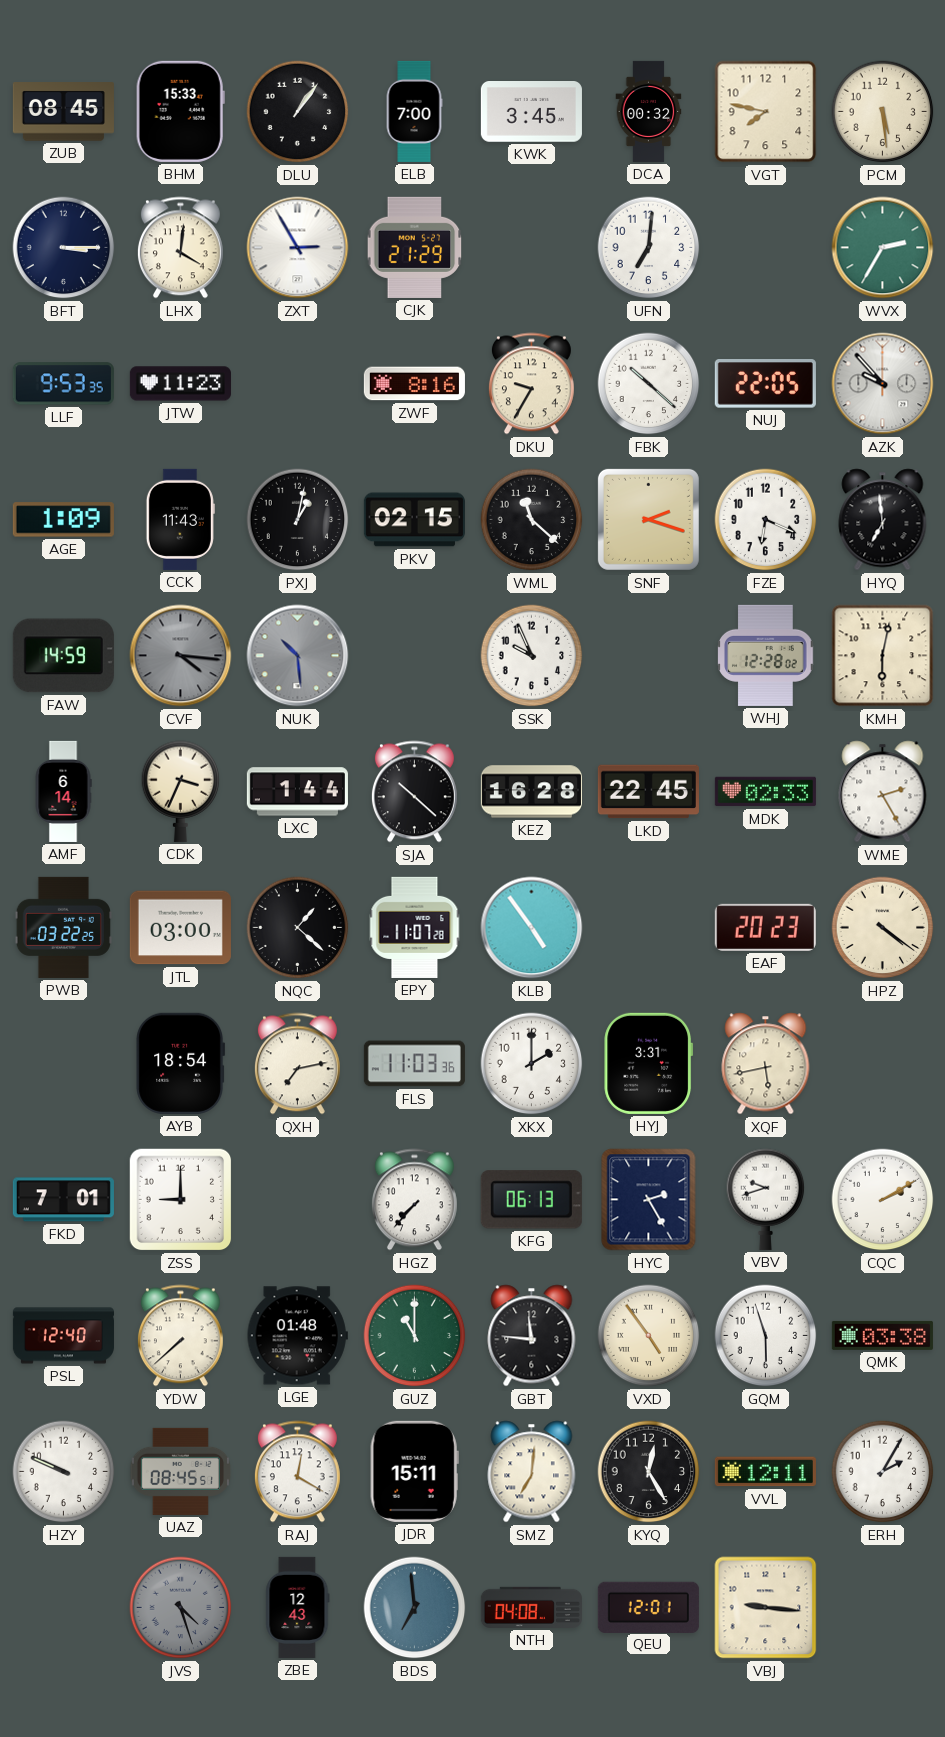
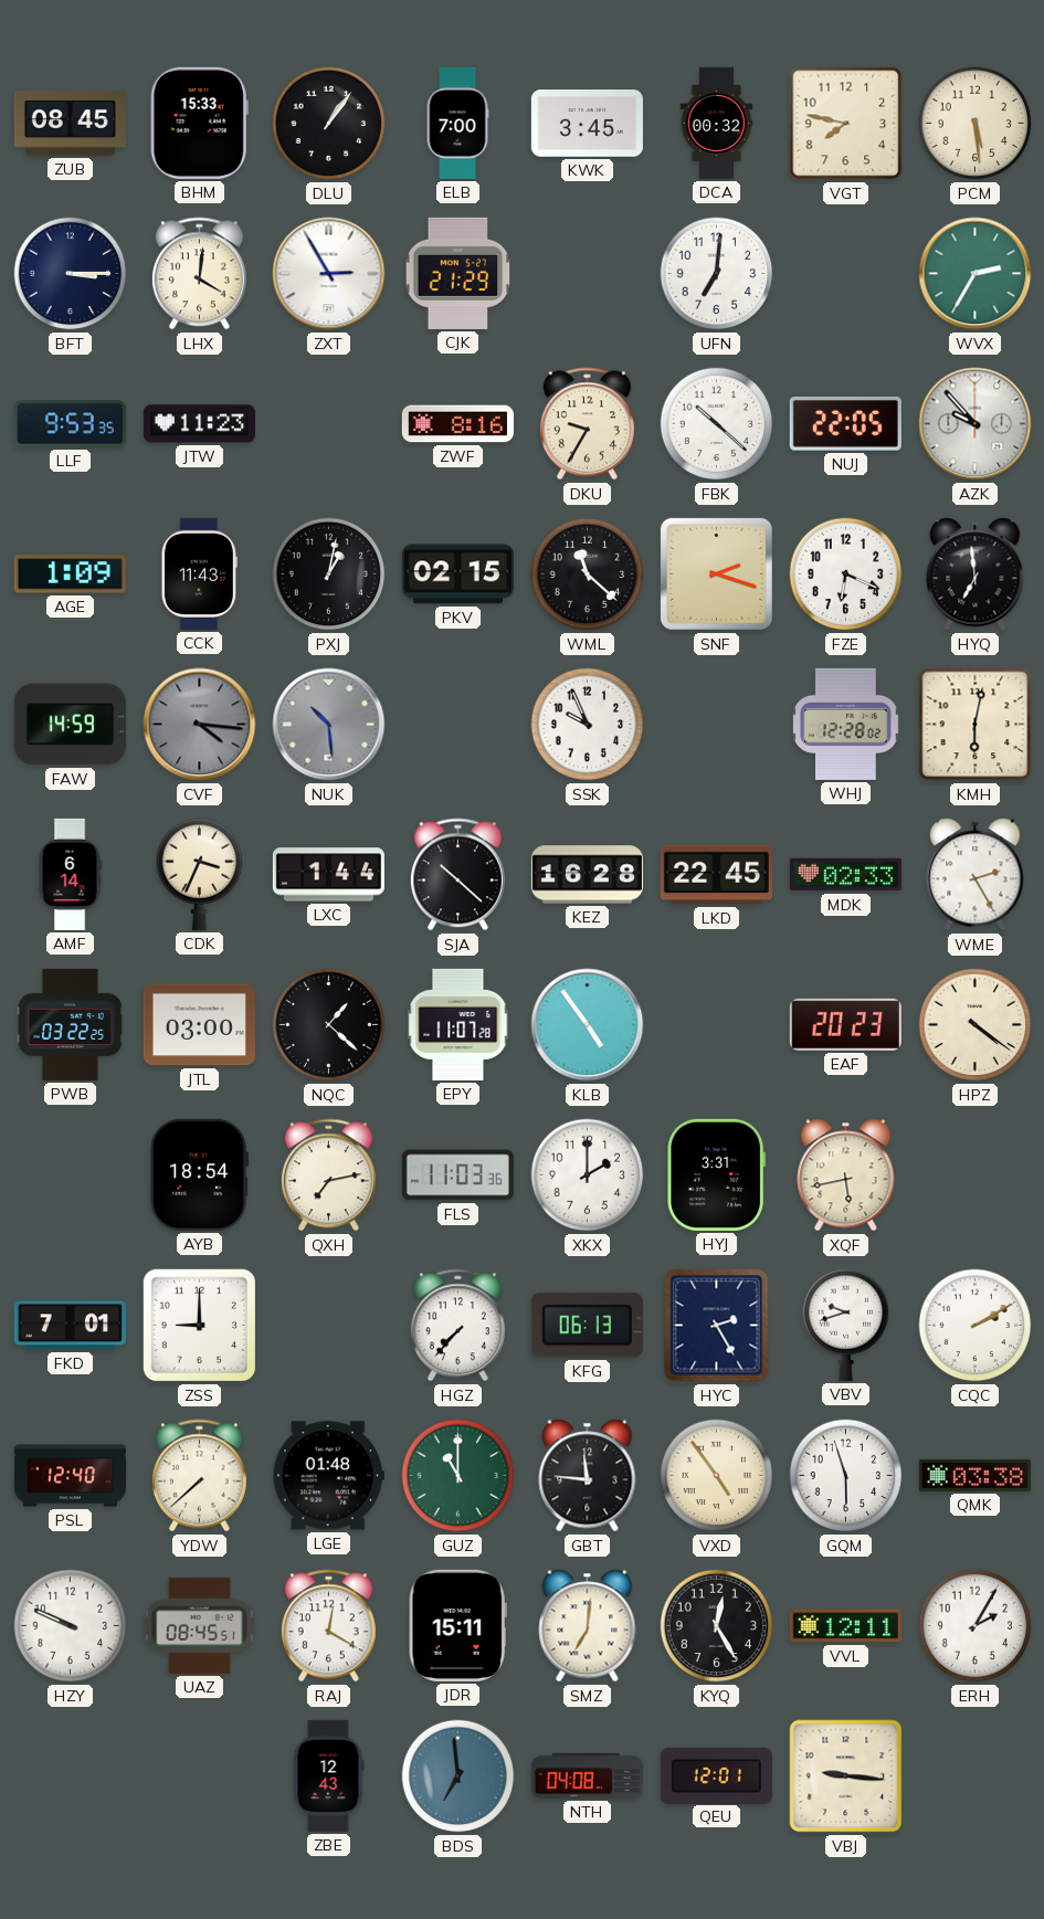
JVS: 4:27 -> none
